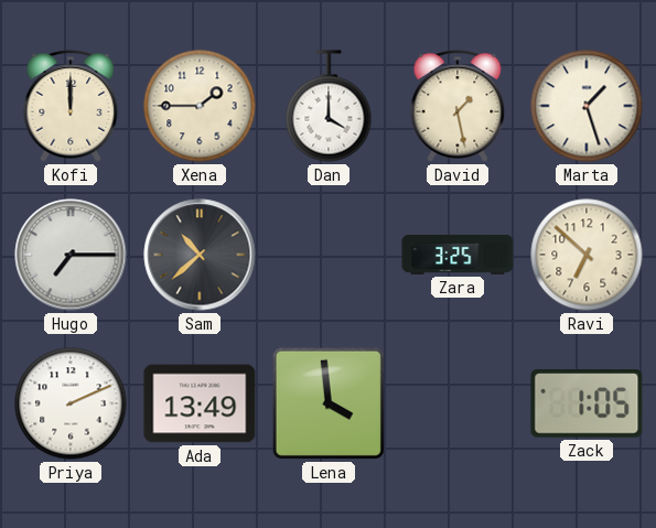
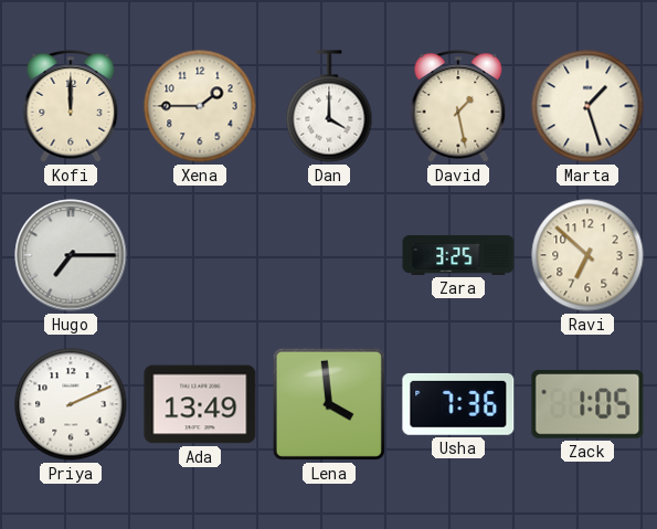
Sam: 10:38 -> none
Usha: none -> 7:36
